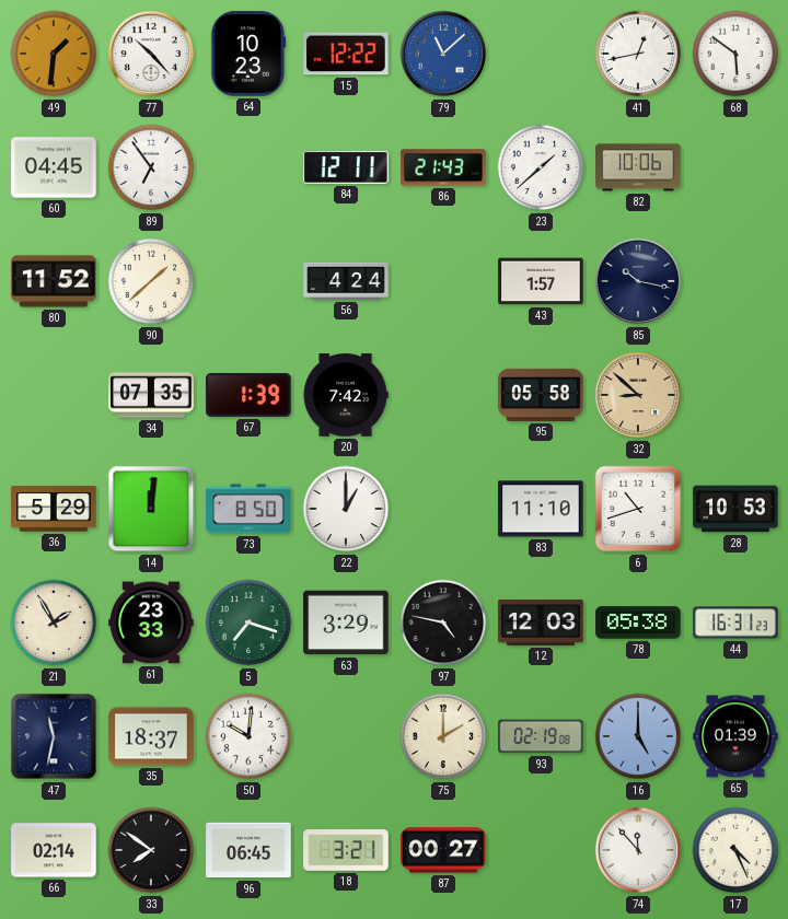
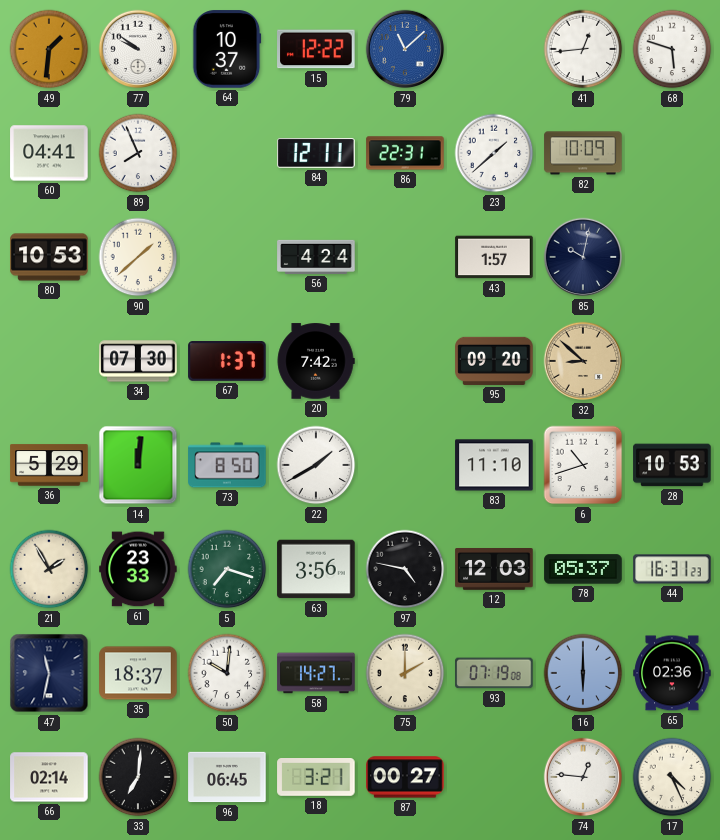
77: 10:23 -> 9:51
64: 10:23 -> 10:37
41: 12:43 -> 12:44
68: 5:51 -> 5:48
60: 04:45 -> 04:41
89: 6:54 -> 7:56
86: 21:43 -> 22:31
82: 10:06 -> 10:09
80: 11:52 -> 10:53
85: 10:17 -> 10:02
34: 07:35 -> 07:30
67: 1:39 -> 1:37
95: 05:58 -> 09:20
22: 1:00 -> 1:40
63: 3:29 -> 3:56
78: 05:38 -> 05:37
58: none -> 14:27
93: 02:19 -> 07:19
16: 5:00 -> 6:00
65: 01:39 -> 02:36
33: 7:51 -> 7:01
74: 11:53 -> 12:46
